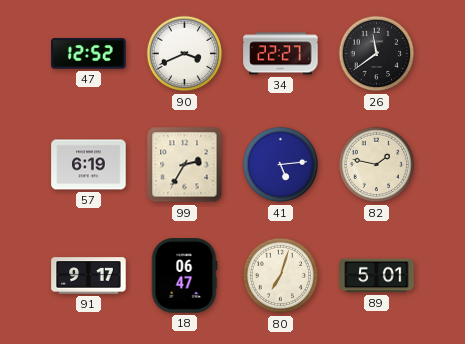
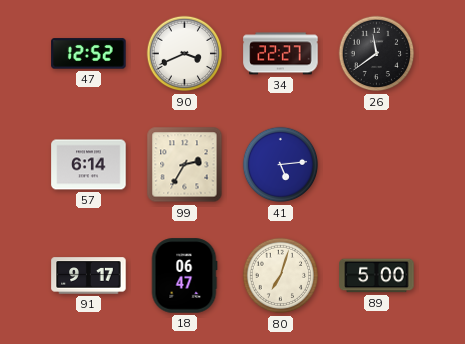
57: 6:19 -> 6:14
82: 1:47 -> none
89: 5:01 -> 5:00
